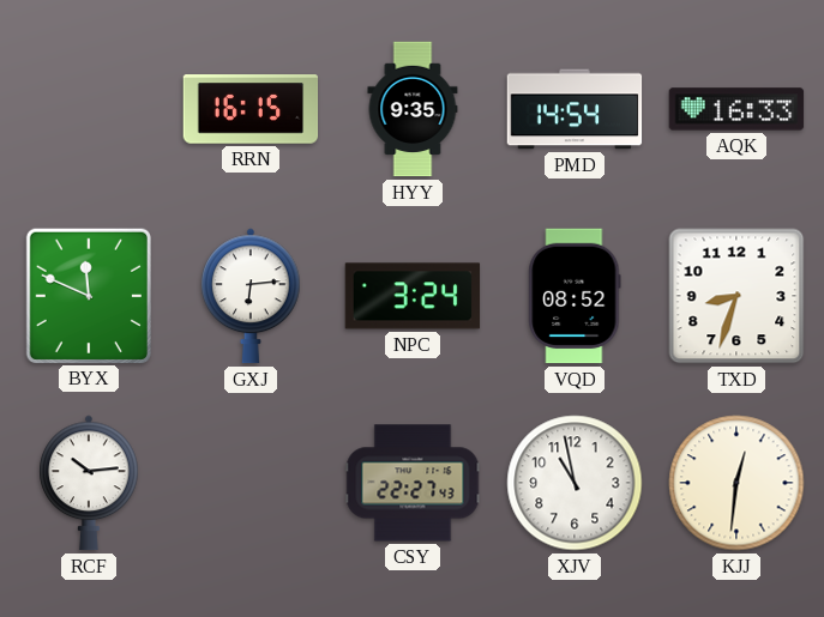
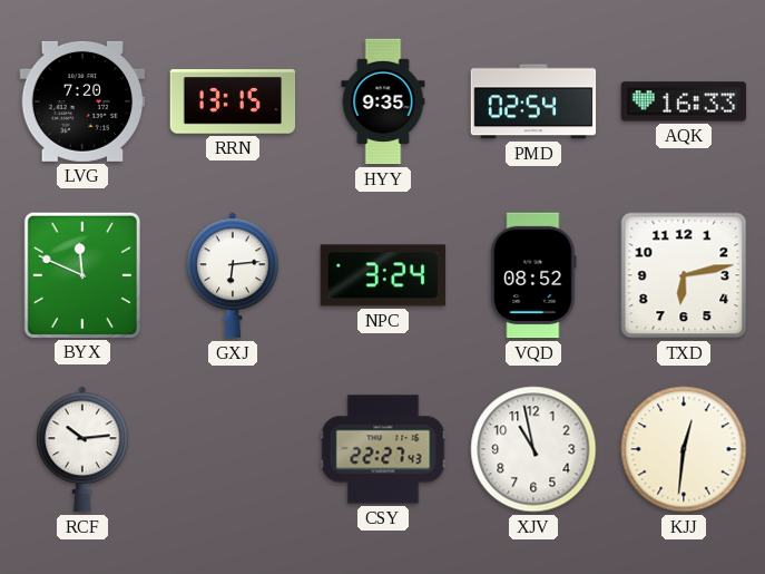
LVG: none -> 7:20
RRN: 16:15 -> 13:15
PMD: 14:54 -> 02:54
TXD: 8:33 -> 6:13
